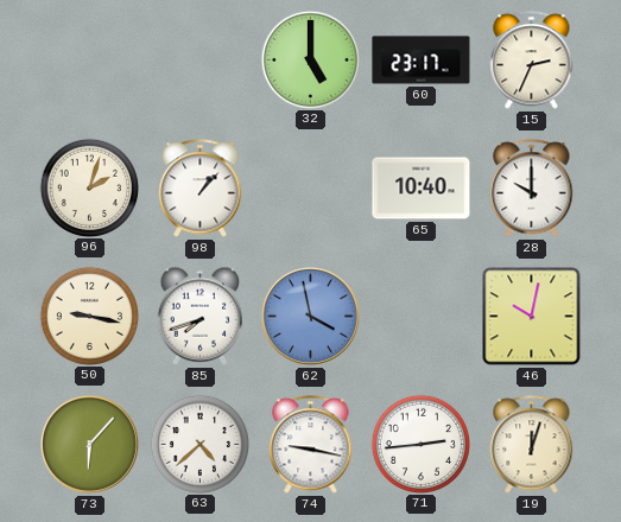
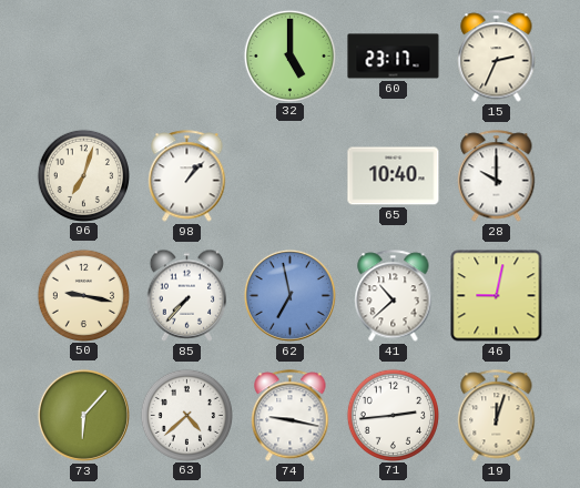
96: 2:03 -> 7:03
85: 7:42 -> 7:37
62: 3:58 -> 6:58
41: none -> 10:38
46: 10:02 -> 9:02
